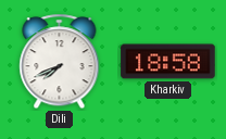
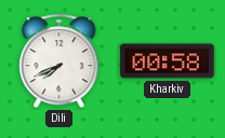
Kharkiv: 18:58 -> 00:58
